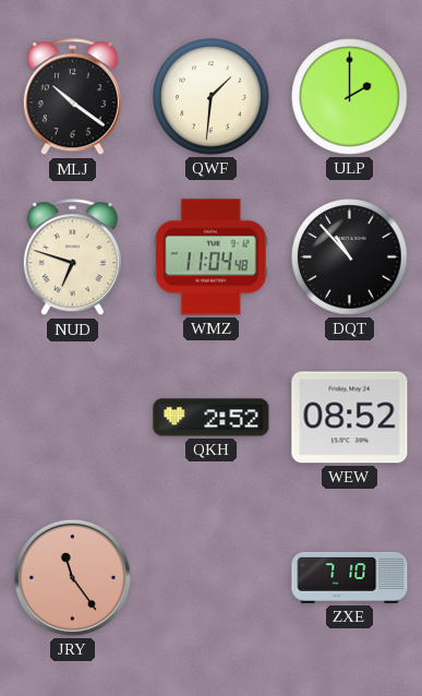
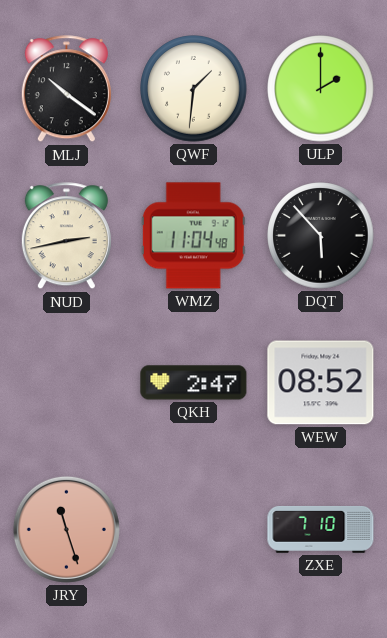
NUD: 6:48 -> 2:43
DQT: 10:53 -> 5:53
QKH: 2:52 -> 2:47
JRY: 11:24 -> 11:27
